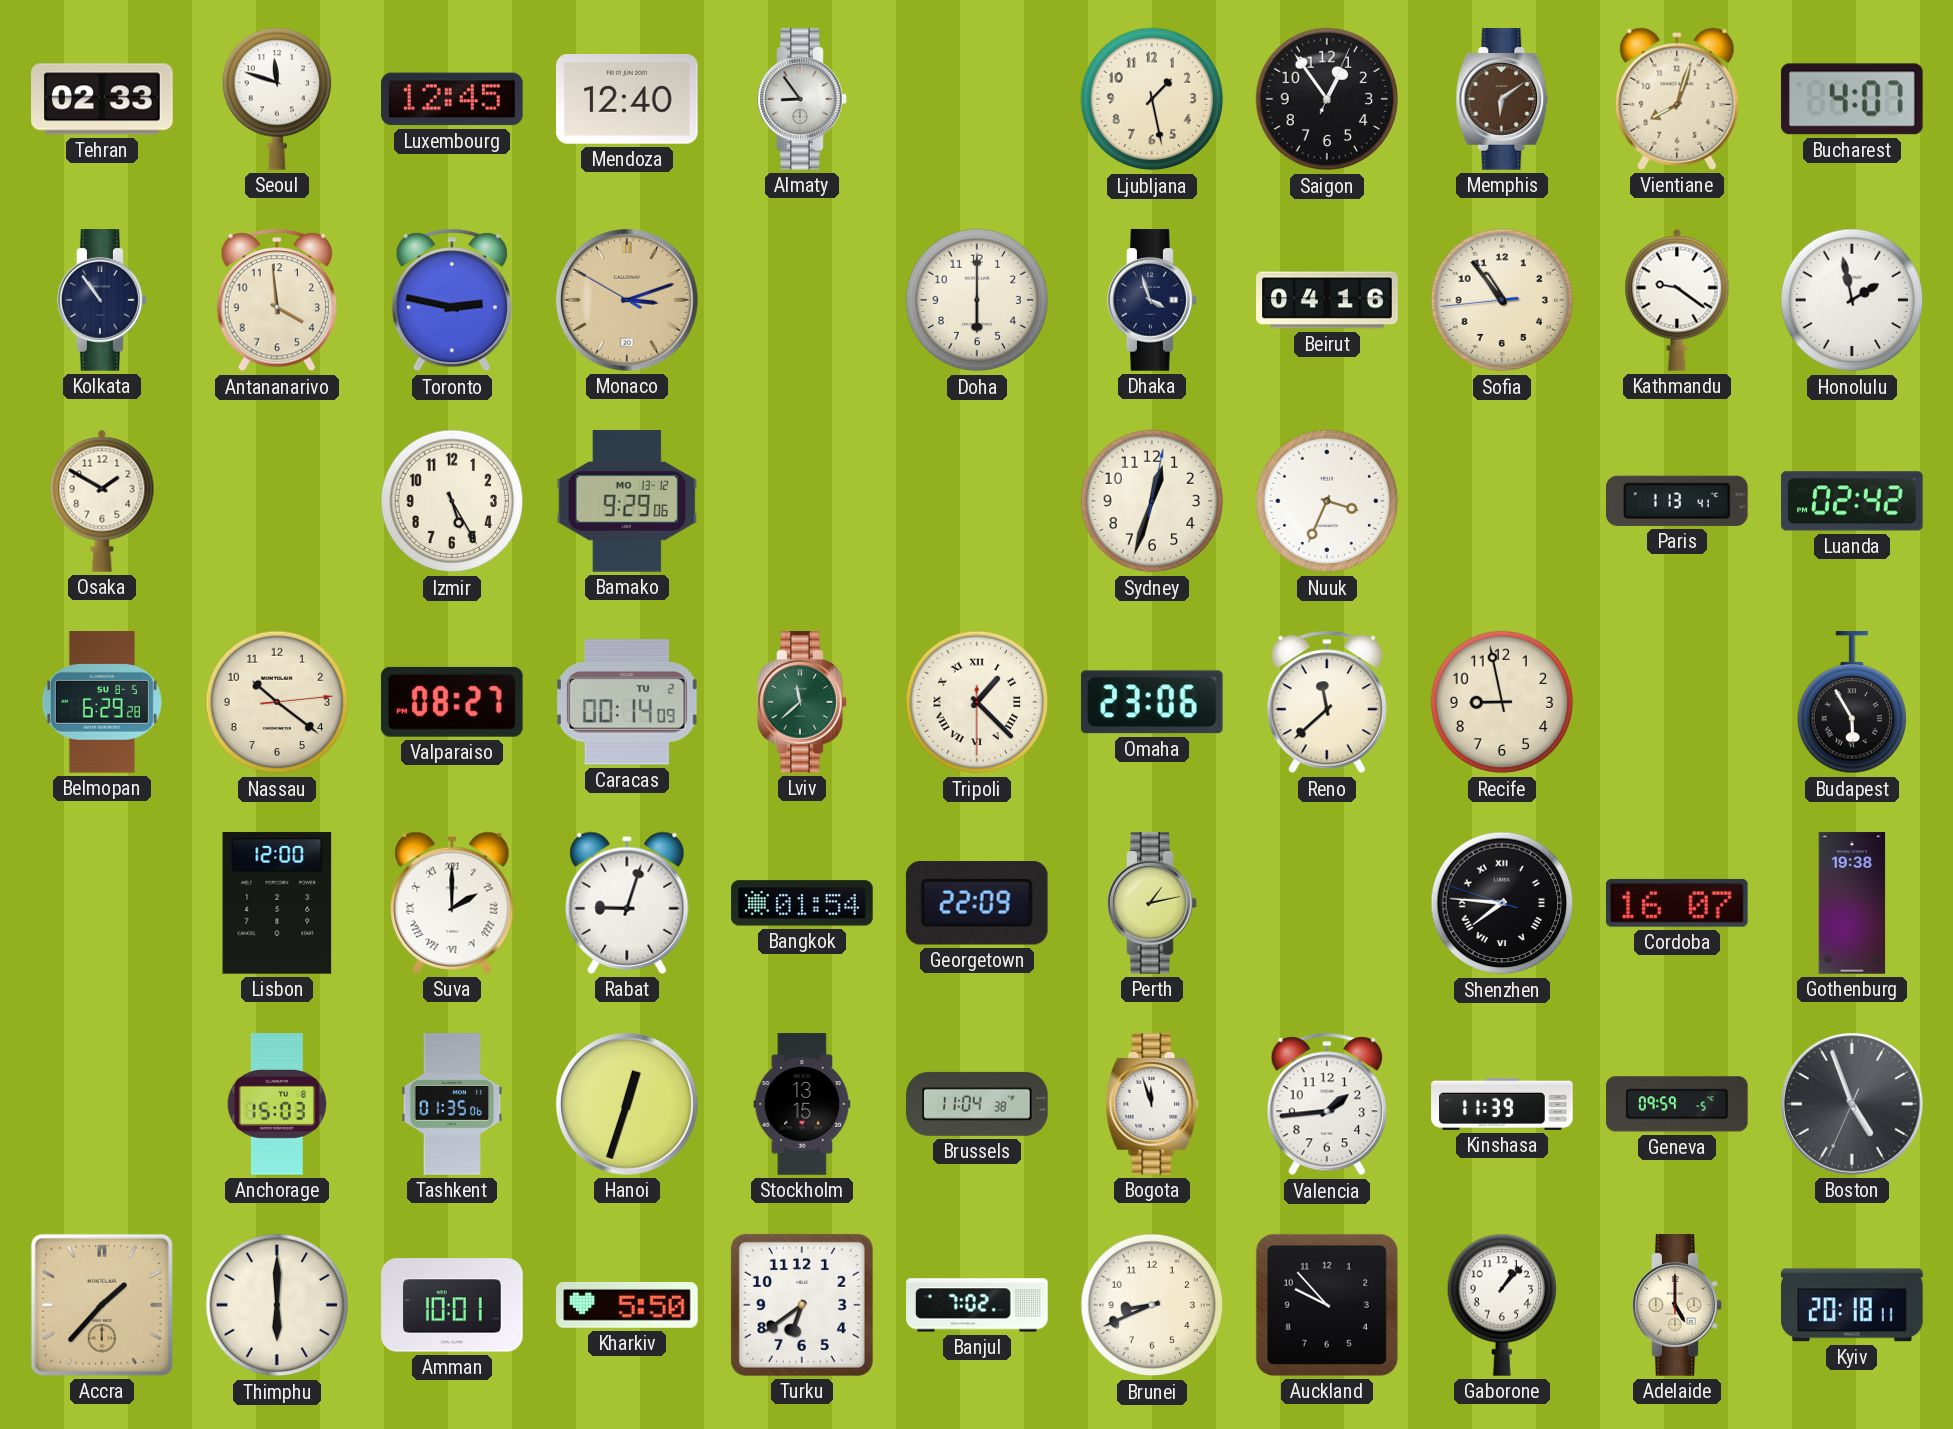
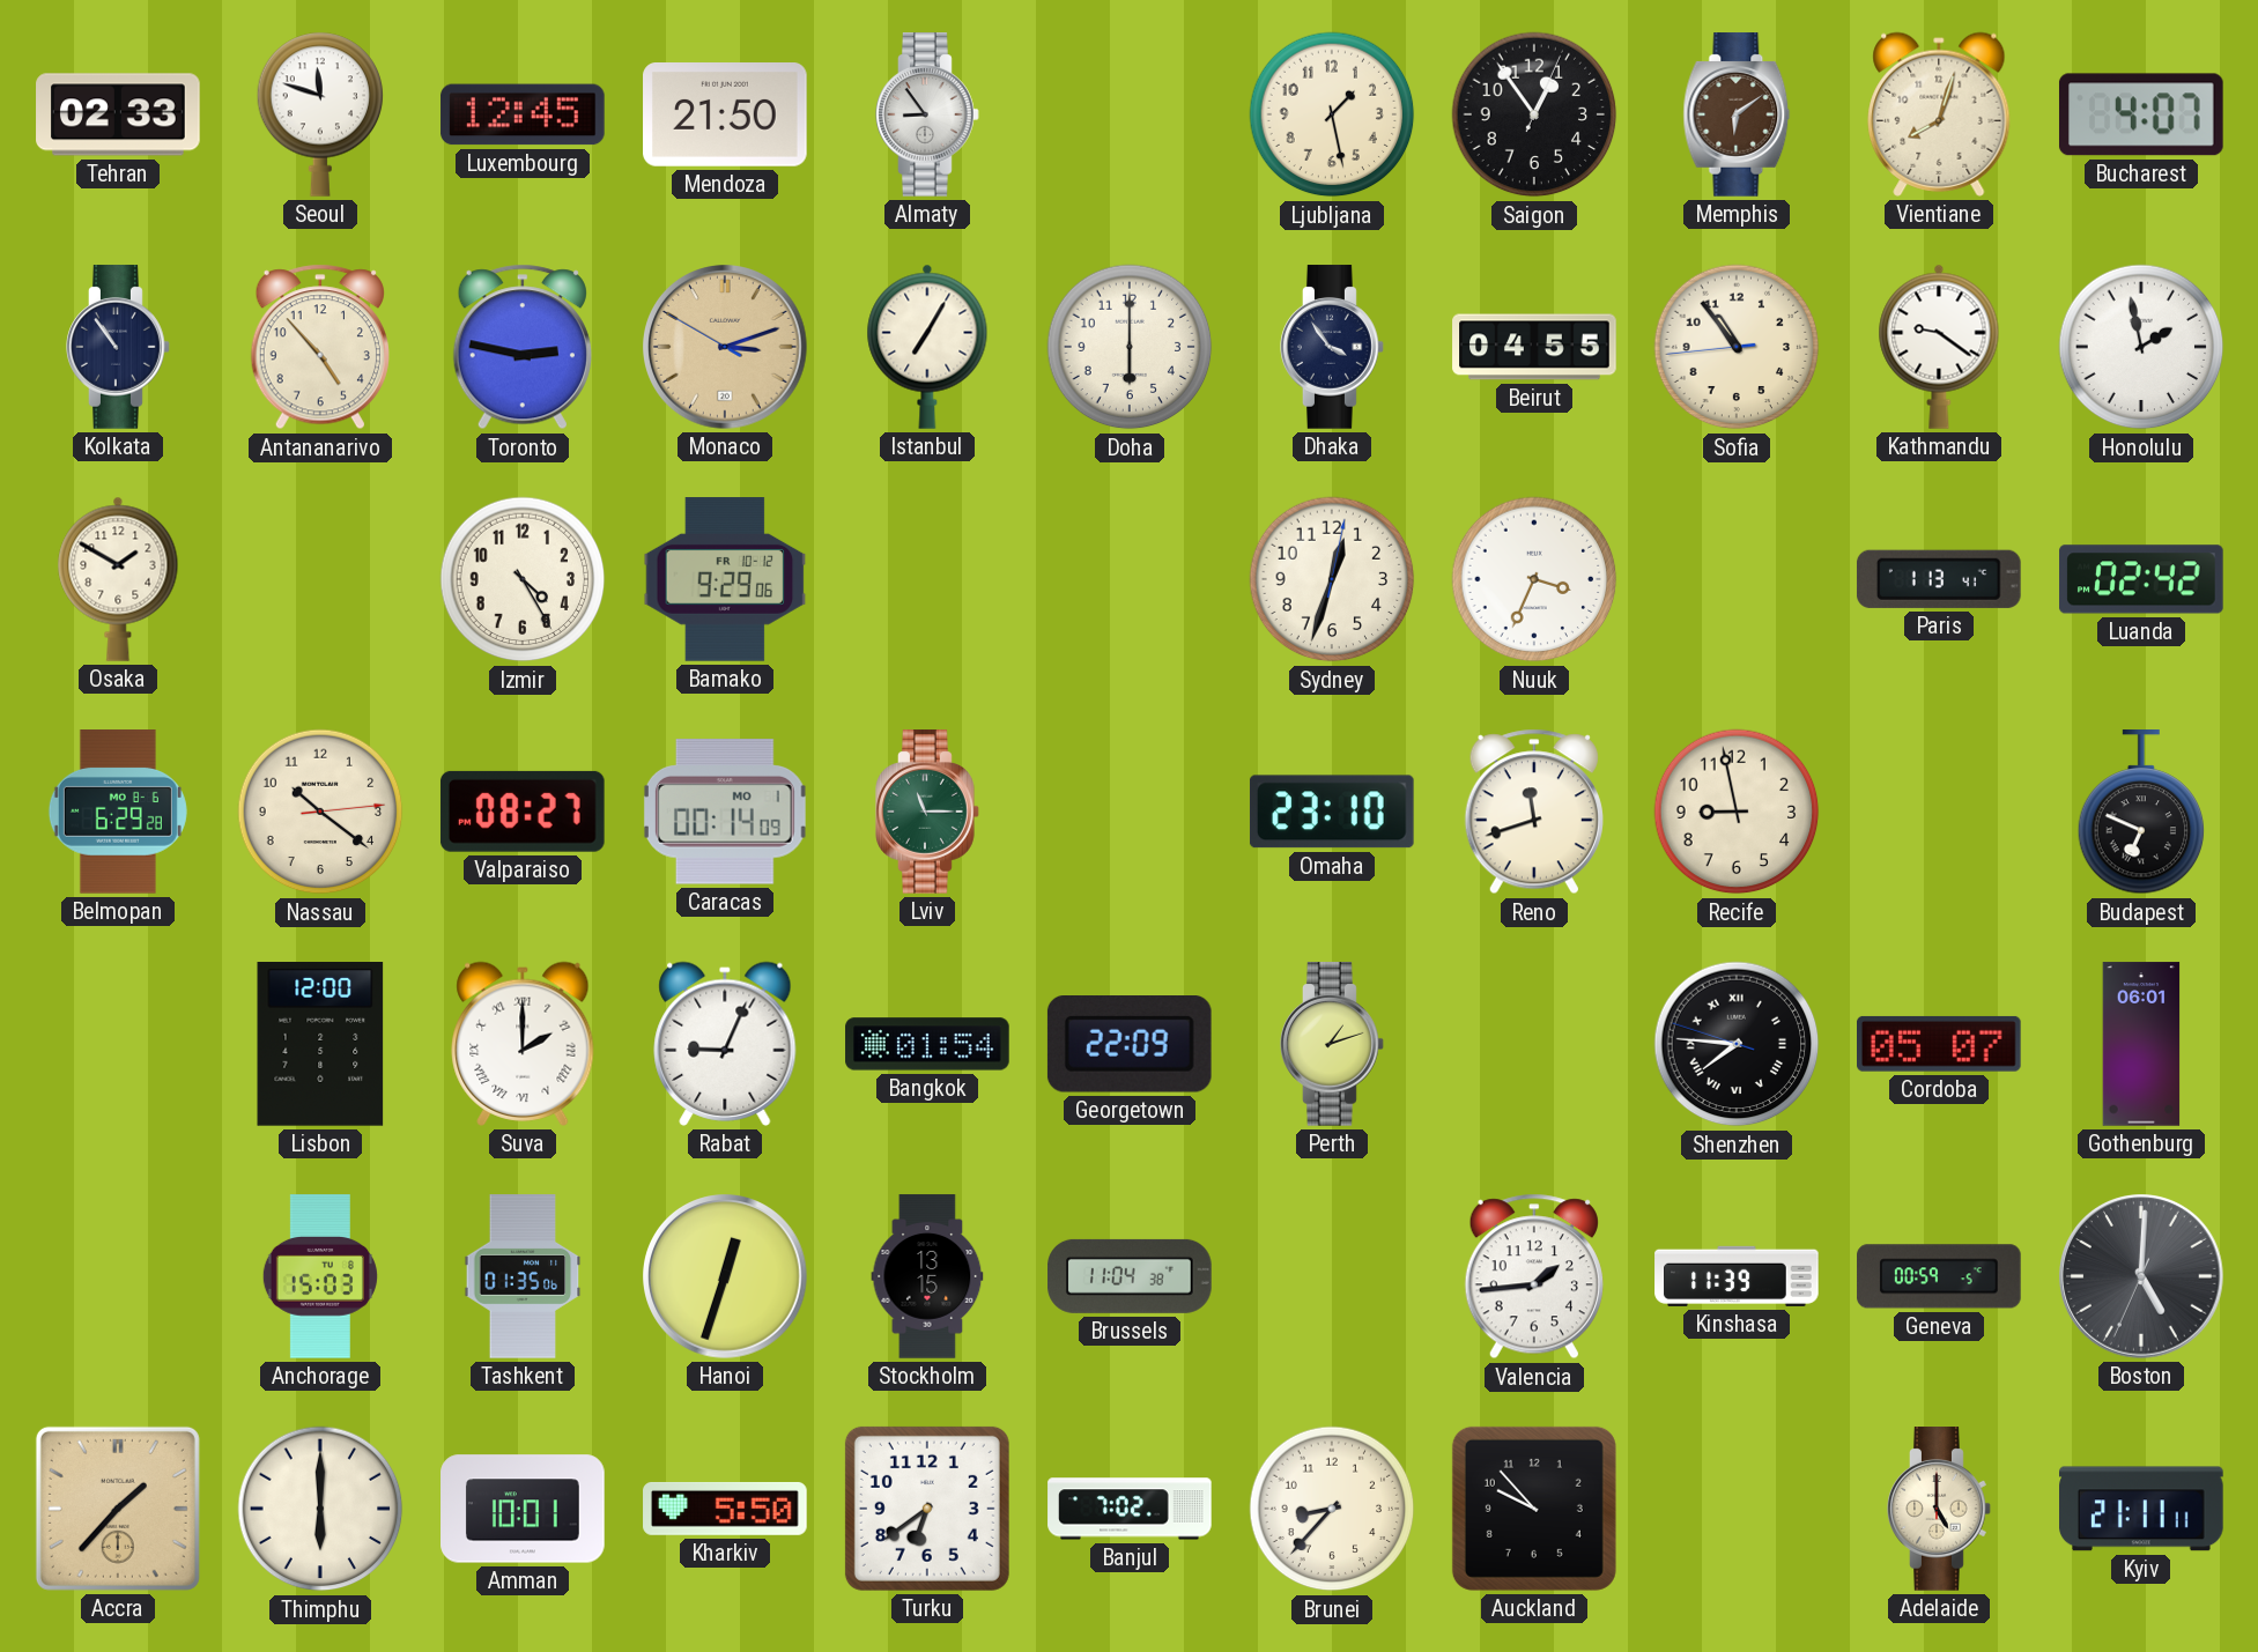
Mendoza: 12:40 -> 21:50
Antananarivo: 3:59 -> 4:53
Istanbul: none -> 7:05
Dhaka: 3:57 -> 3:54
Beirut: 04:16 -> 04:55
Izmir: 5:25 -> 4:25
Bamako date: MO 13-12 -> FR 10-12
Belmopan date: SU 8-5 -> MO 8-6
Caracas date: TU 2 -> MO 1
Lviv: 11:38 -> 11:15
Tripoli: 1:22 -> none
Omaha: 23:06 -> 23:10
Reno: 11:38 -> 11:42
Budapest: 5:55 -> 6:49
Rabat: 9:03 -> 9:04
Perth: 1:13 -> 1:12
Cordoba: 16:07 -> 05:07
Gothenburg: 19:38 -> 06:01
Bogota: 11:57 -> none
Geneva: 09:59 -> 00:59
Boston: 4:56 -> 5:00
Brunei: 8:41 -> 8:37
Gaborone: 1:07 -> none
Kyiv: 20:18 -> 21:11
